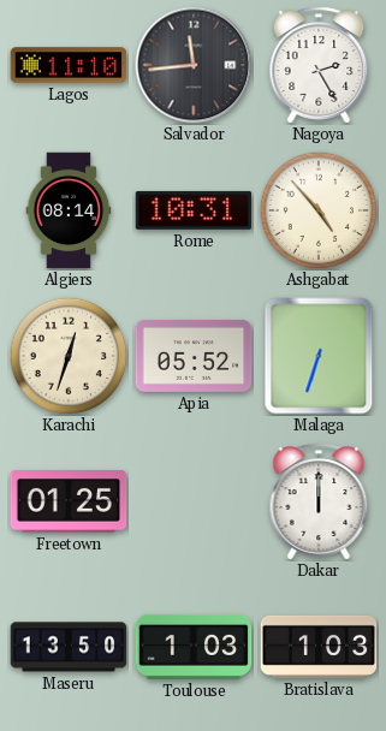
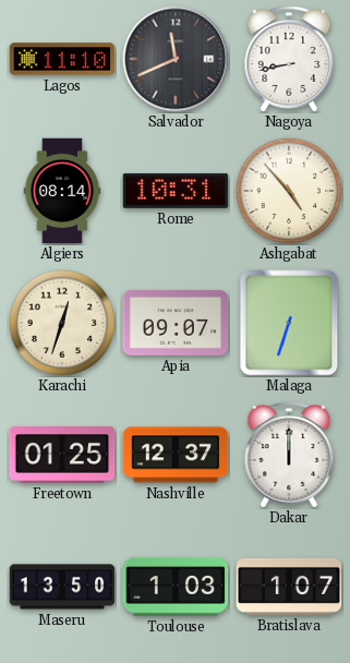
Salvador: 11:44 -> 11:41
Nagoya: 2:25 -> 8:43
Apia: 05:52 -> 09:07
Nashville: none -> 12:37
Bratislava: 1:03 -> 1:07
